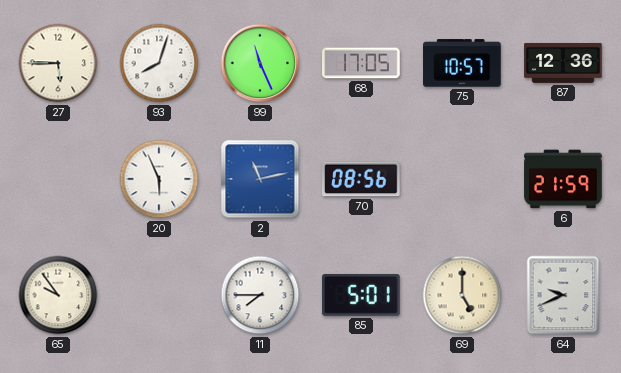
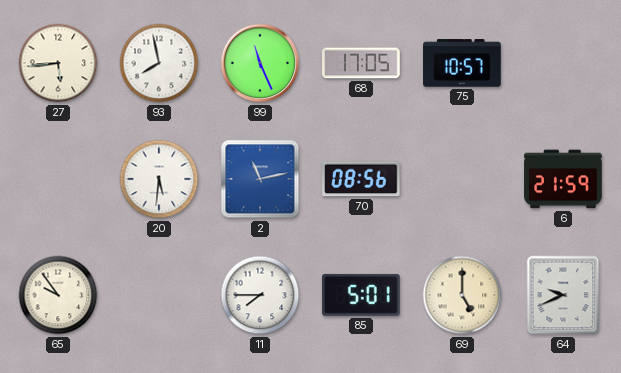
27: 5:45 -> 5:44
93: 8:03 -> 7:58
87: 12:36 -> none
20: 5:56 -> 5:31
